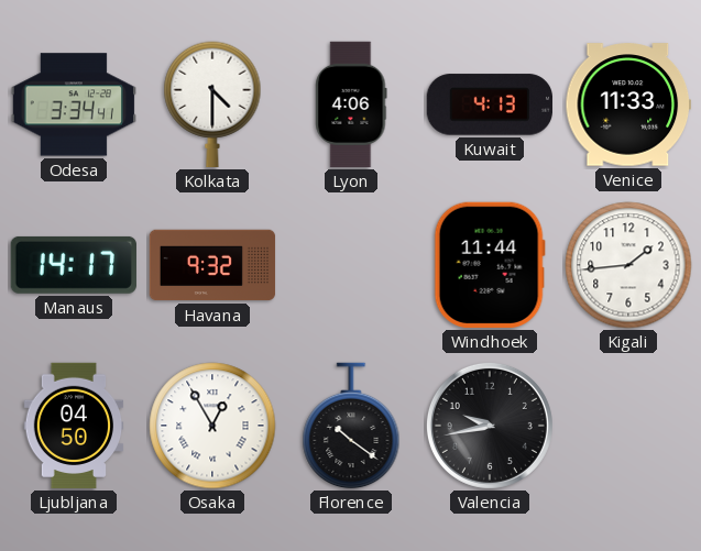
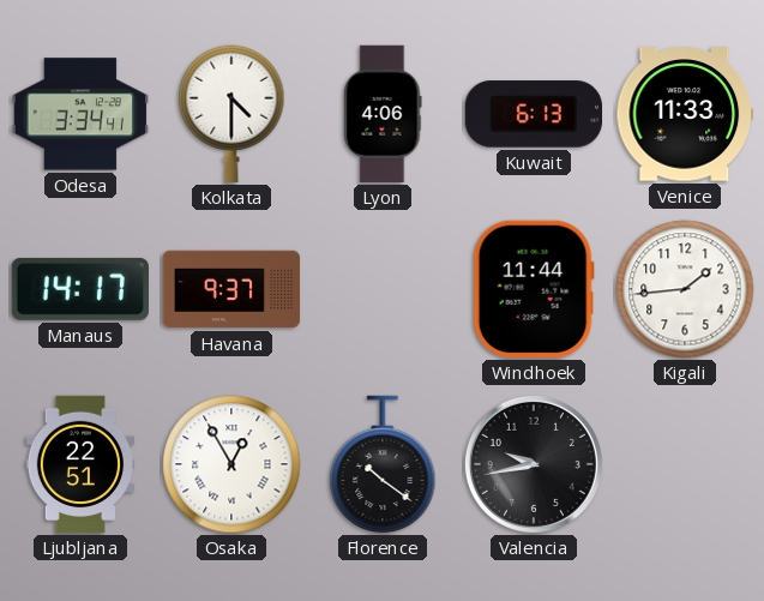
Kuwait: 4:13 -> 6:13
Havana: 9:32 -> 9:37
Ljubljana: 04:50 -> 22:51
